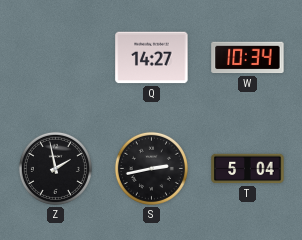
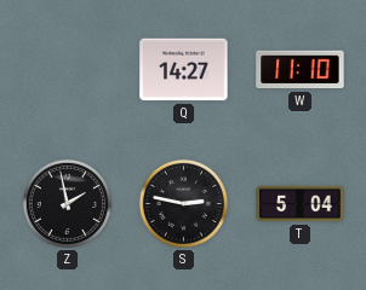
W: 10:34 -> 11:10
S: 2:43 -> 2:47
